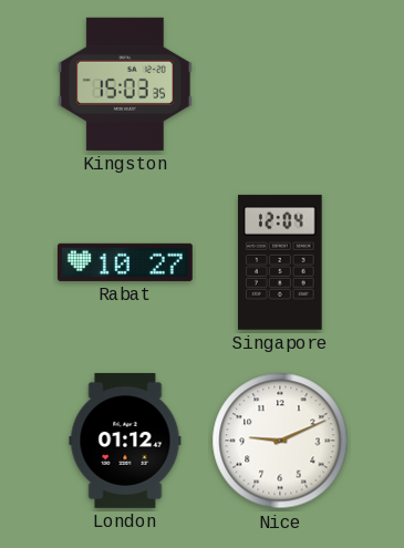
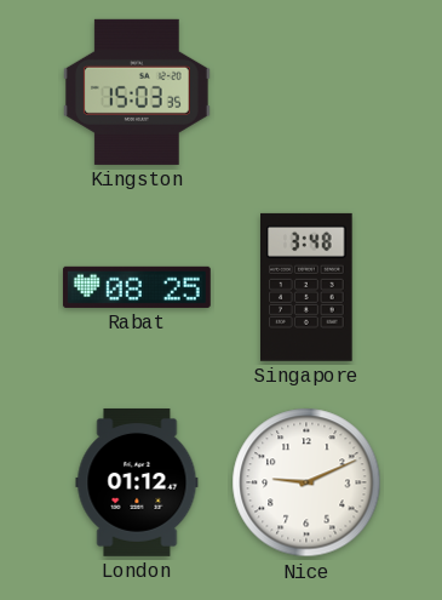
Rabat: 10:27 -> 08:25
Singapore: 12:04 -> 3:48
